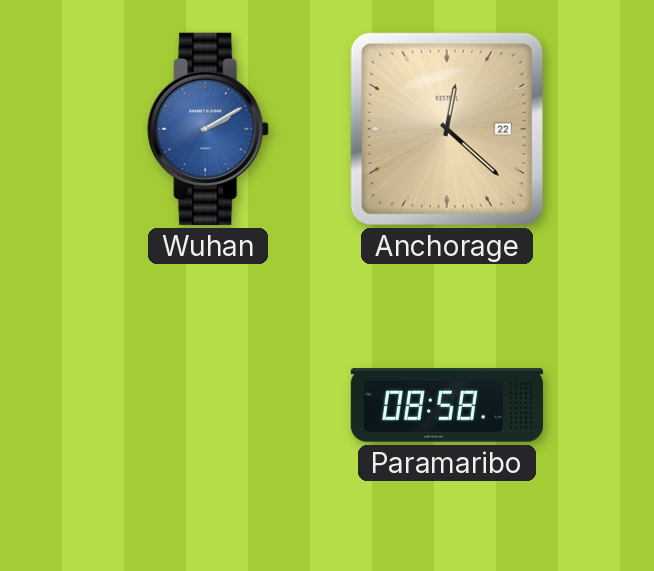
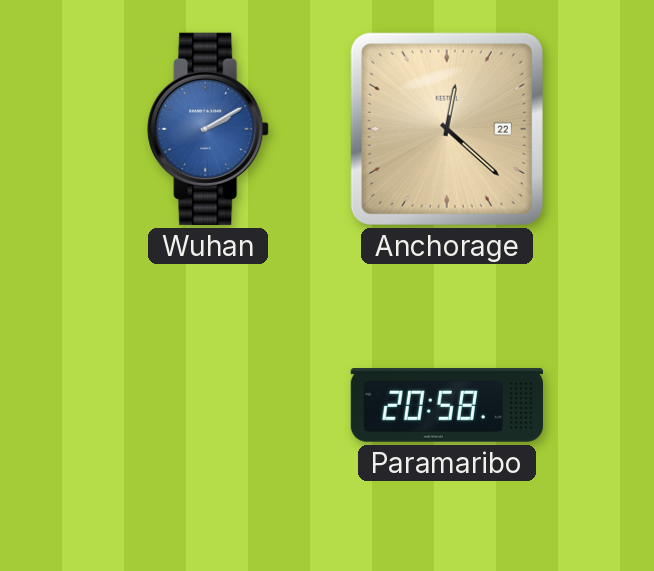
Paramaribo: 08:58 -> 20:58
